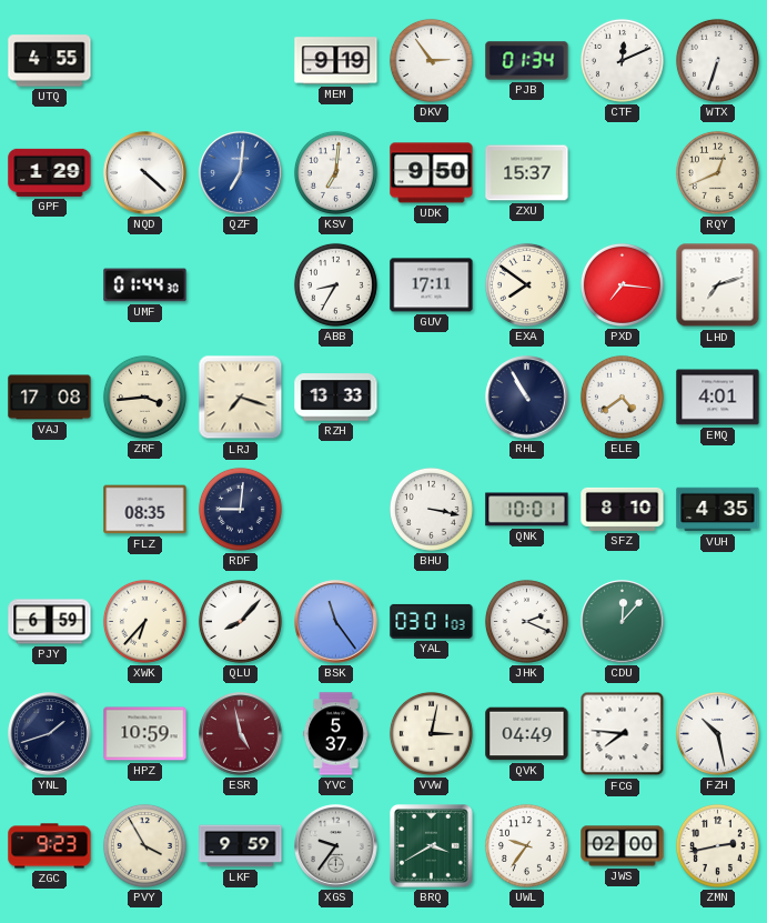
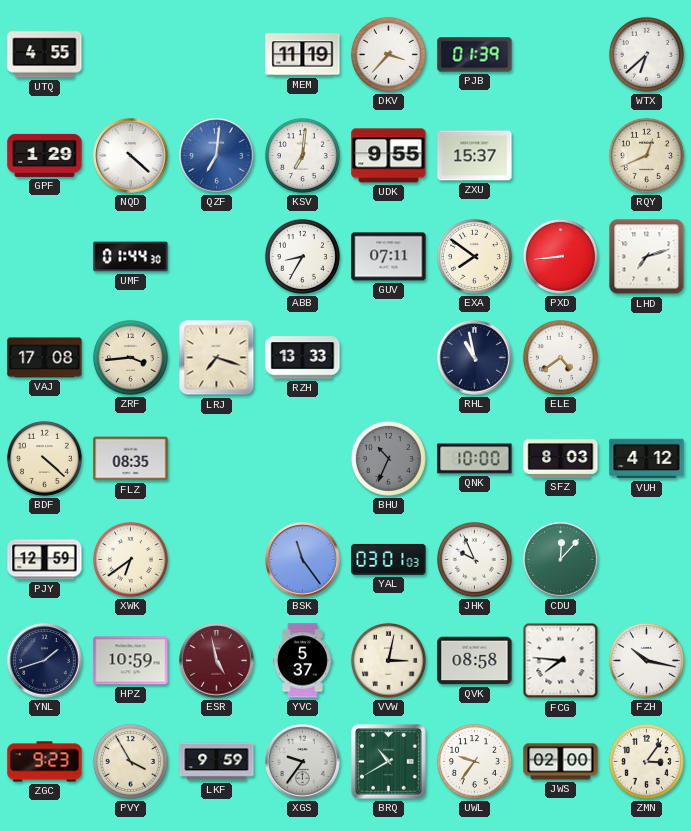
MEM: 9:19 -> 11:19
DKV: 2:54 -> 3:37
PJB: 01:34 -> 01:39
CTF: 12:11 -> none
WTX: 6:33 -> 6:38
UDK: 9:50 -> 9:55
GUV: 17:11 -> 07:11
PXD: 7:16 -> 8:44
RHL: 10:55 -> 10:58
EMQ: 4:01 -> none
BDF: none -> 4:22
RDF: 9:01 -> none
BHU: 3:17 -> 10:34
BHU dial: white -> grey
QNK: 10:01 -> 10:00
SFZ: 8:10 -> 8:03
VUH: 4:35 -> 4:12
PJY: 6:59 -> 12:59
XWK: 6:37 -> 6:39
QLU: 8:07 -> none
JHK: 2:19 -> 9:56
QVK: 04:49 -> 08:58
FZH: 10:28 -> 10:17
BRQ: 3:40 -> 10:40
ZMN: 2:43 -> 3:06
